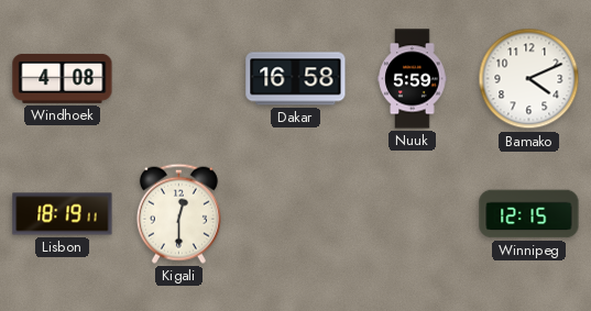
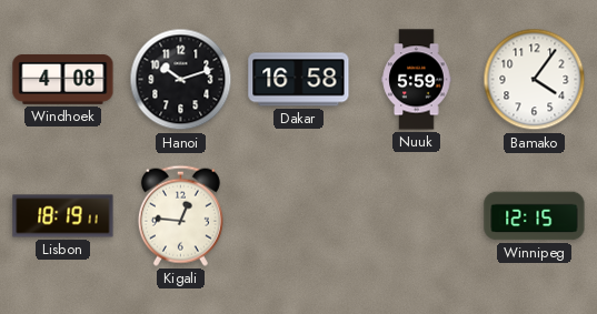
Hanoi: none -> 10:12
Bamako: 4:11 -> 4:06
Kigali: 12:30 -> 12:46
